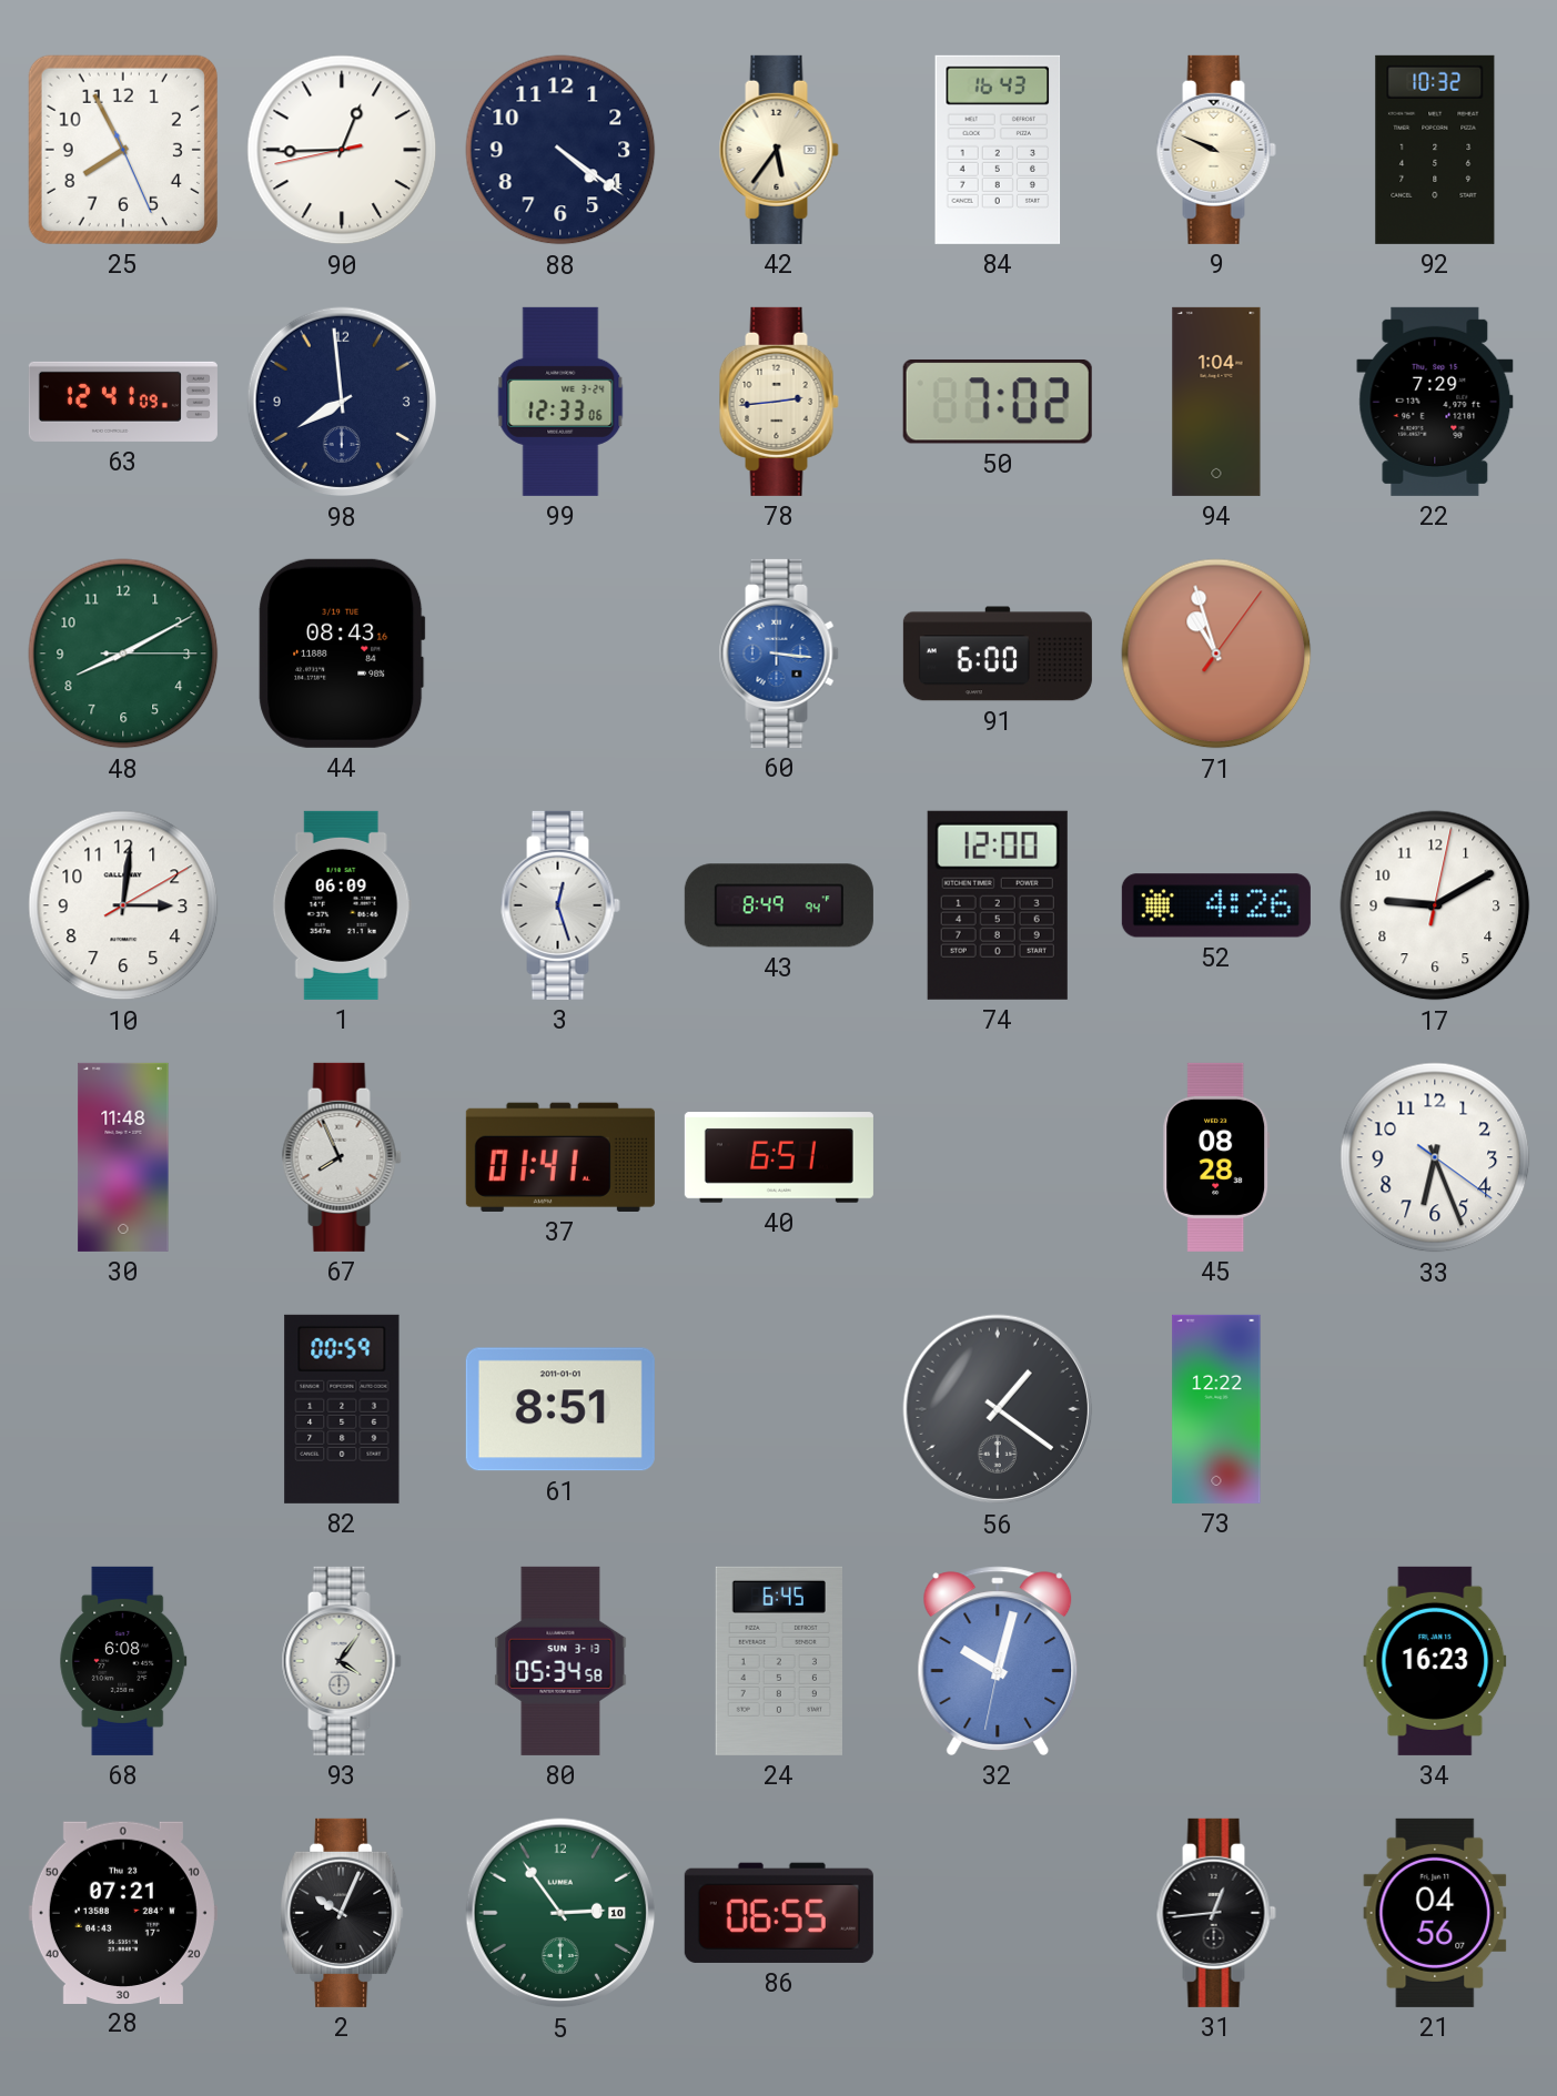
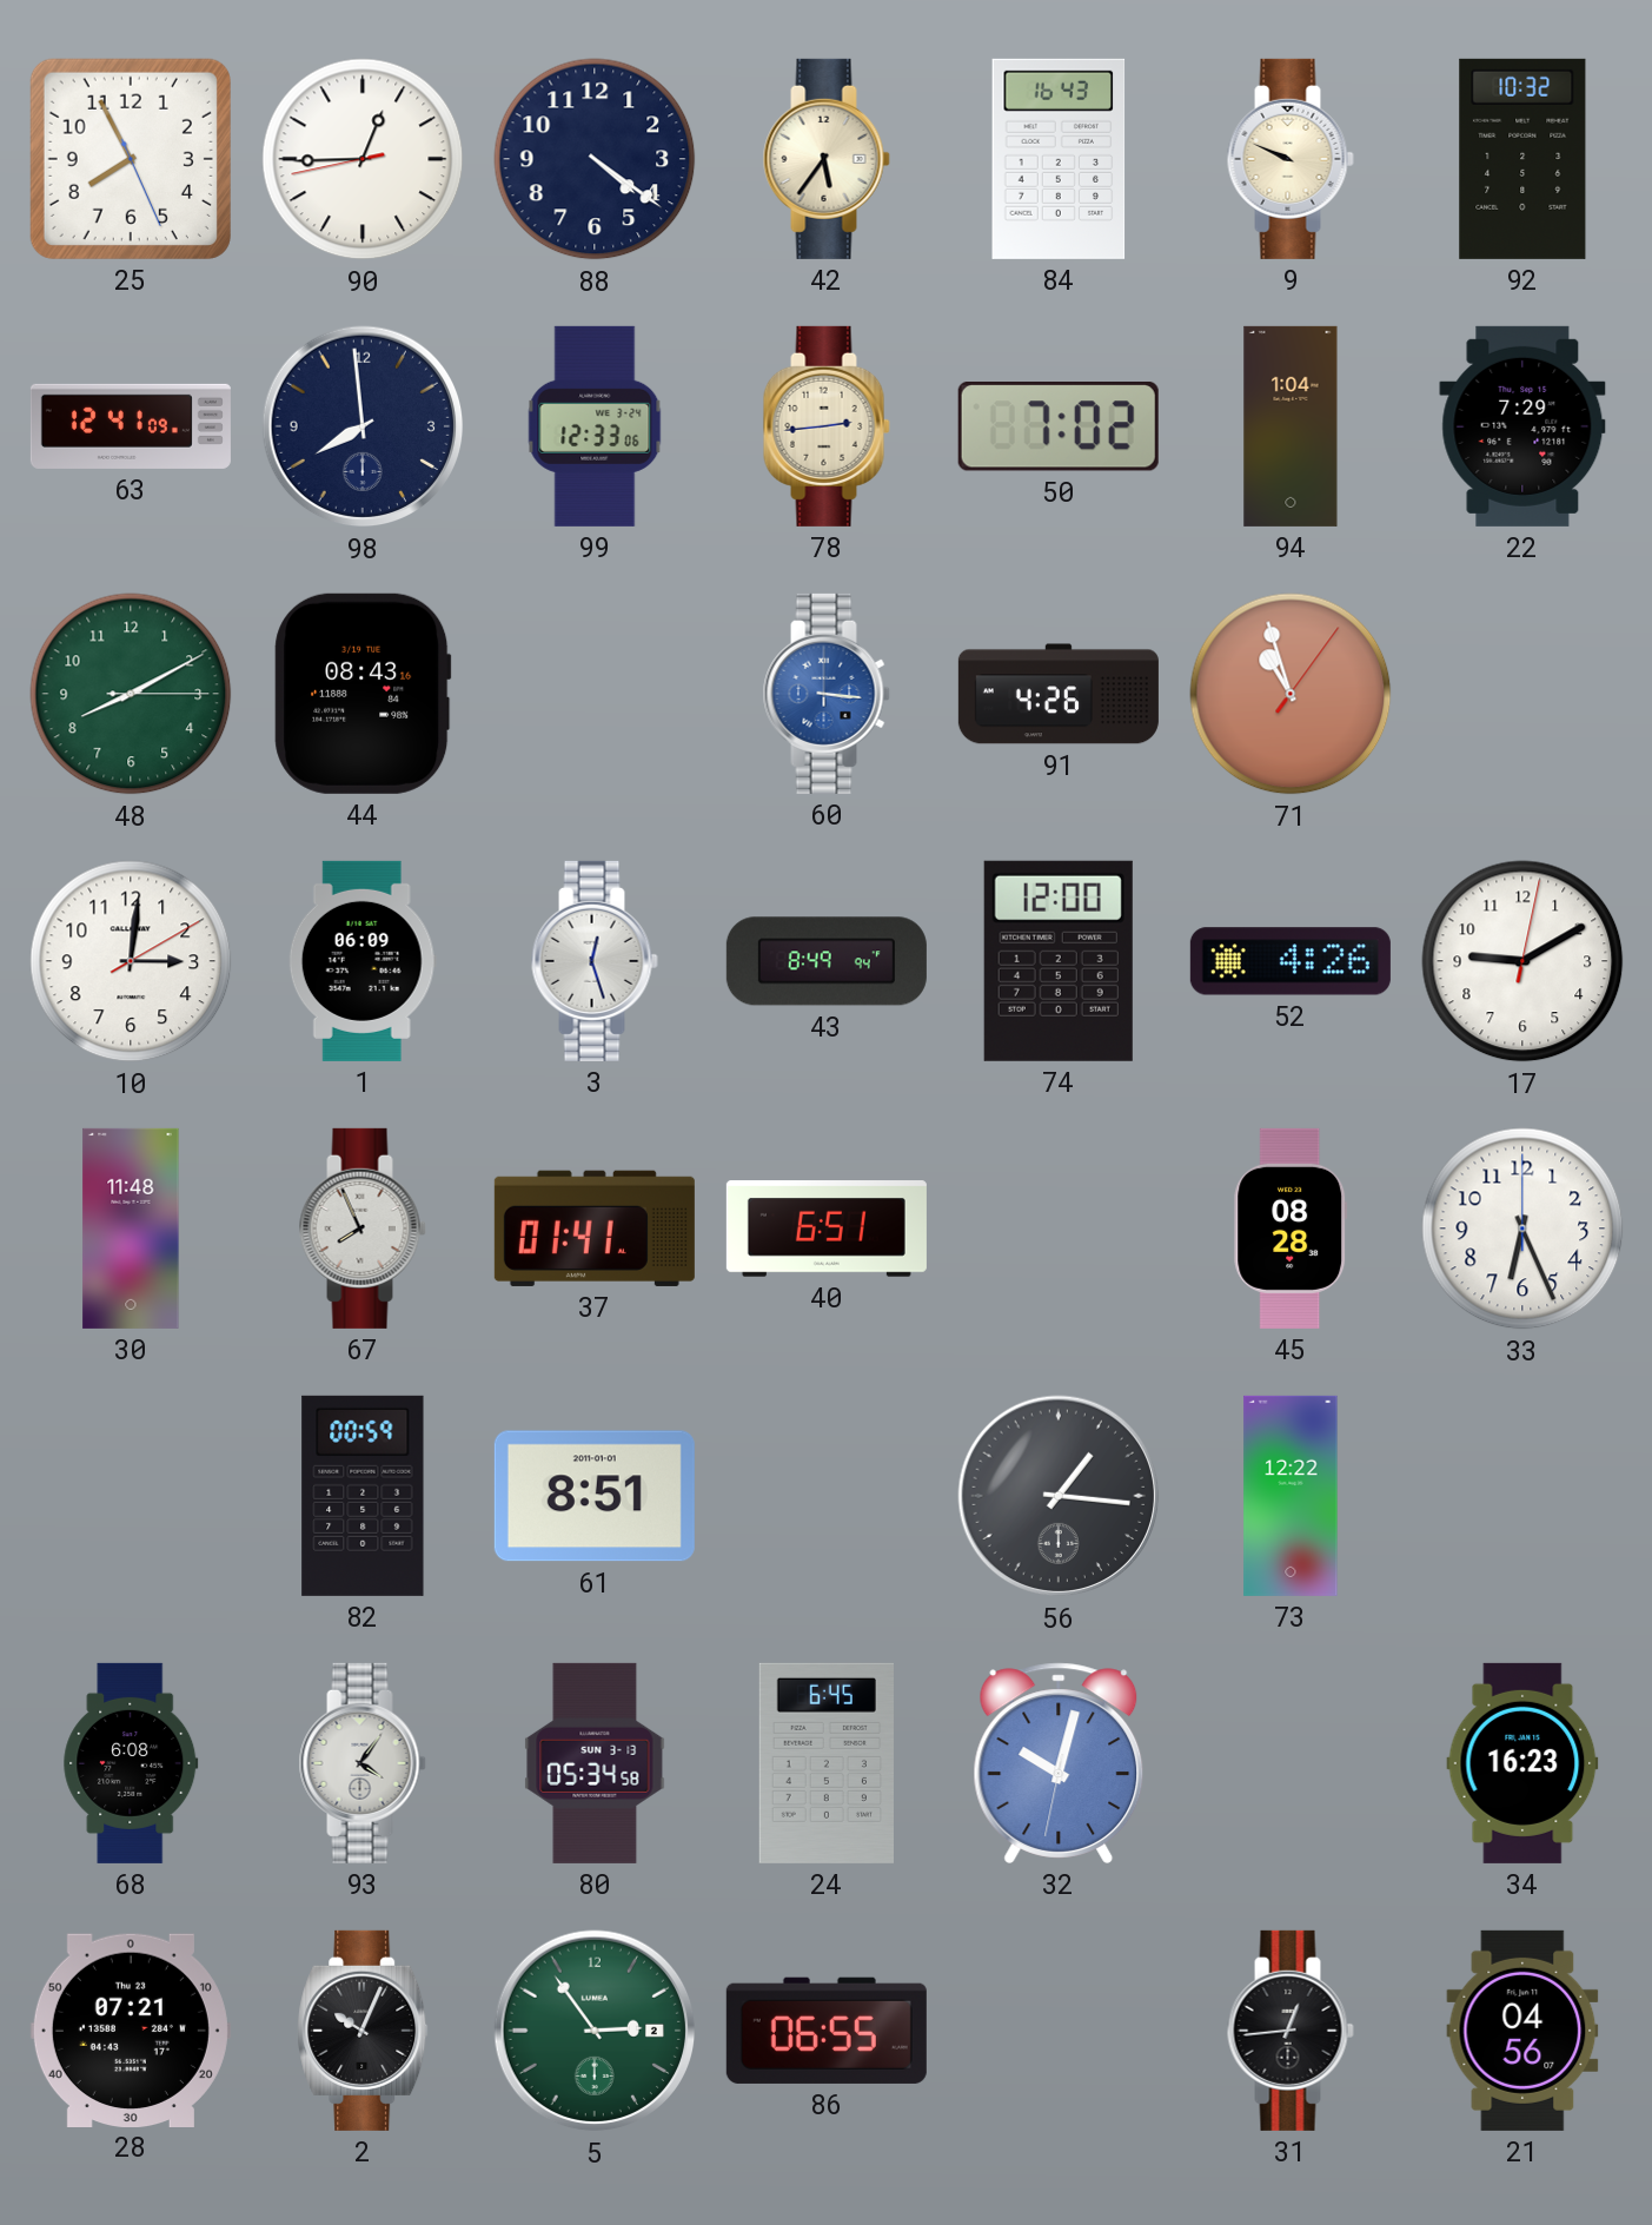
91: 6:00 -> 4:26
33: 6:26:21 -> 6:26:00
56: 1:21 -> 1:16
5 date: 10 -> 2
